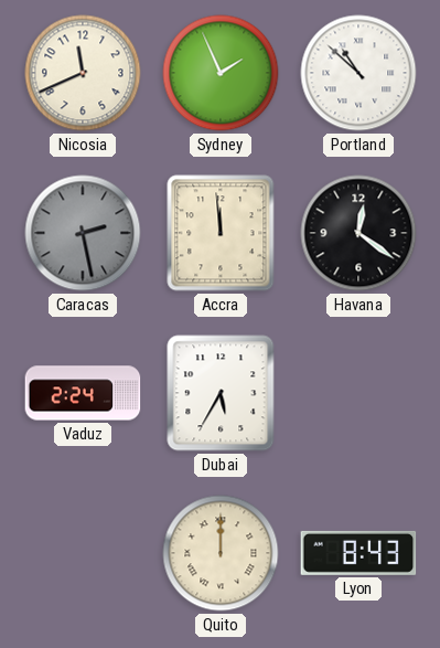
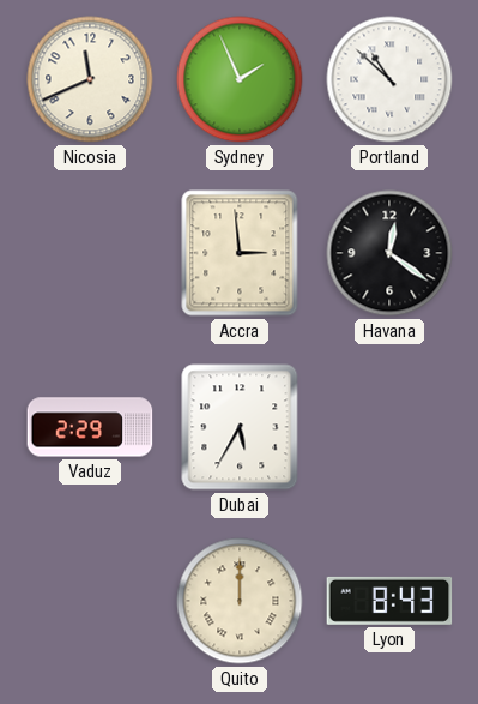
Caracas: 2:28 -> none
Accra: 11:59 -> 2:59
Vaduz: 2:24 -> 2:29
